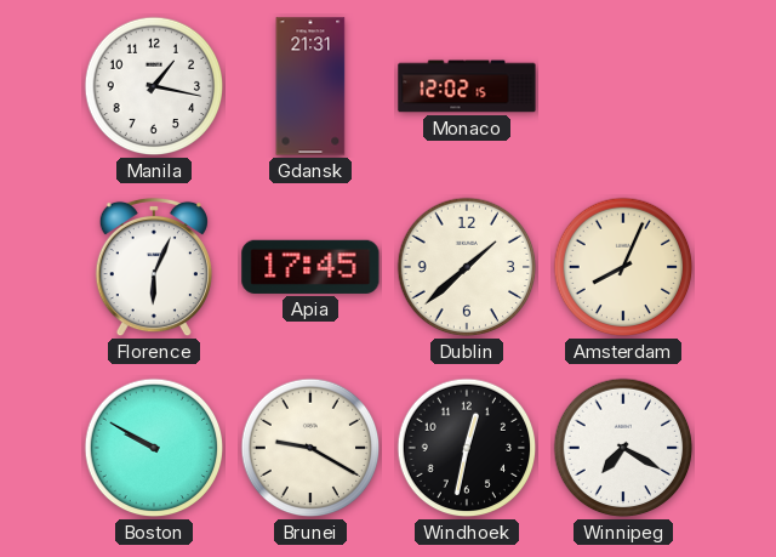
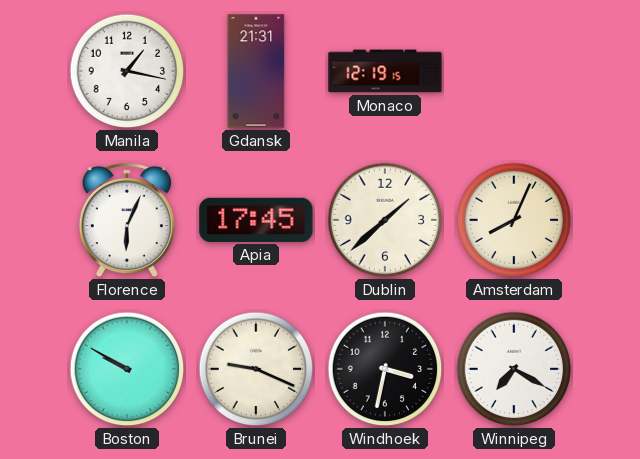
Monaco: 12:02 -> 12:19
Brunei: 9:20 -> 9:19
Windhoek: 12:32 -> 3:32
